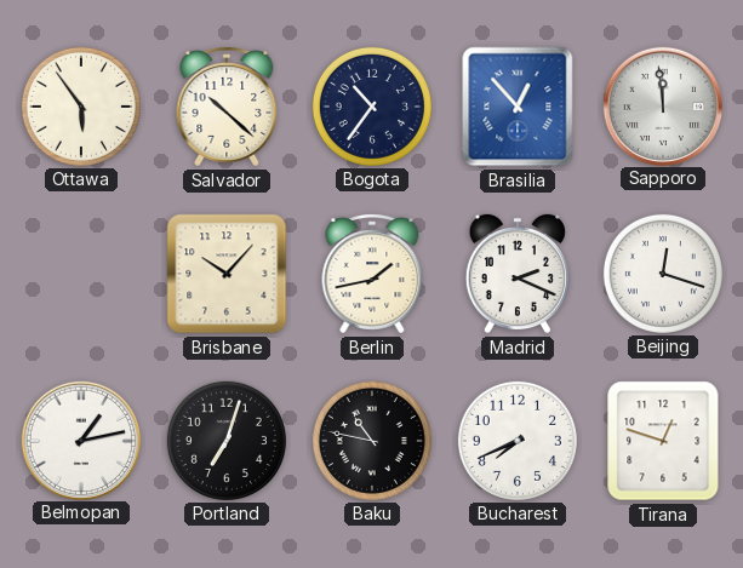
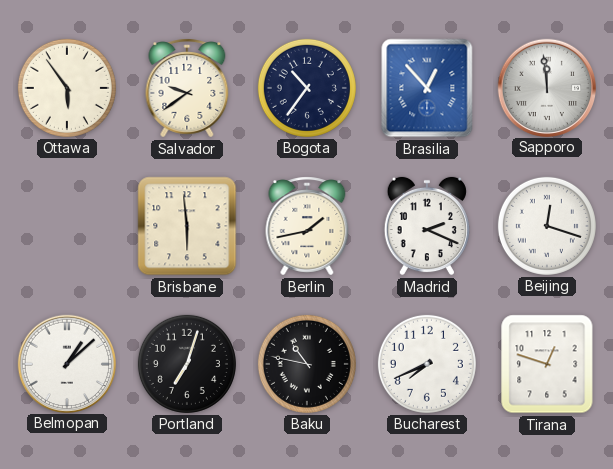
Salvador: 10:22 -> 9:39
Brisbane: 10:07 -> 5:59
Belmopan: 1:13 -> 1:08
